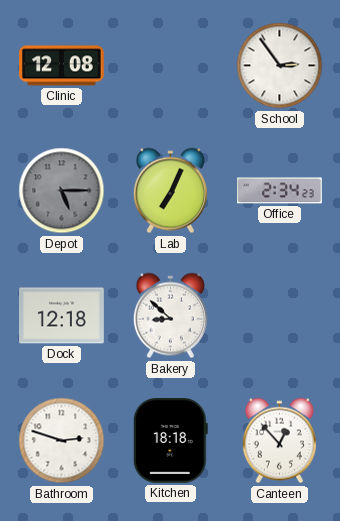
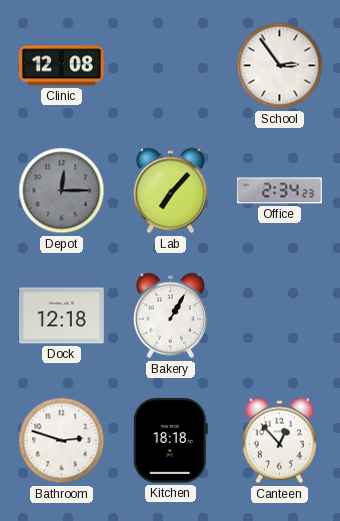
Depot: 5:15 -> 12:15
Lab: 7:04 -> 7:07
Bakery: 8:52 -> 1:05
